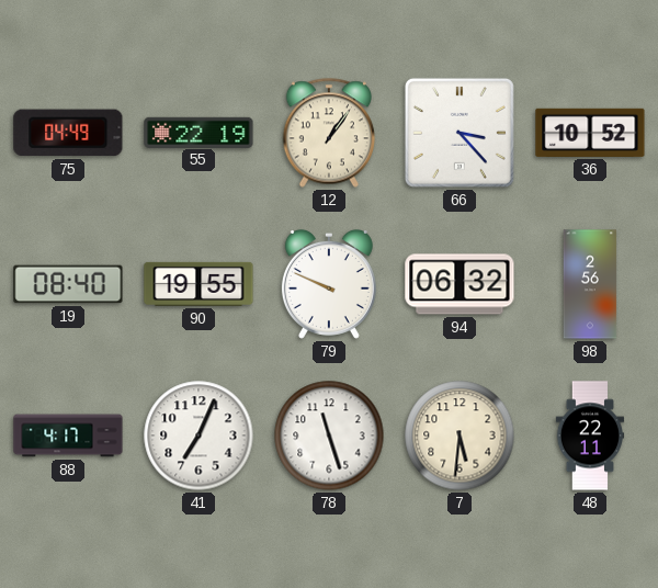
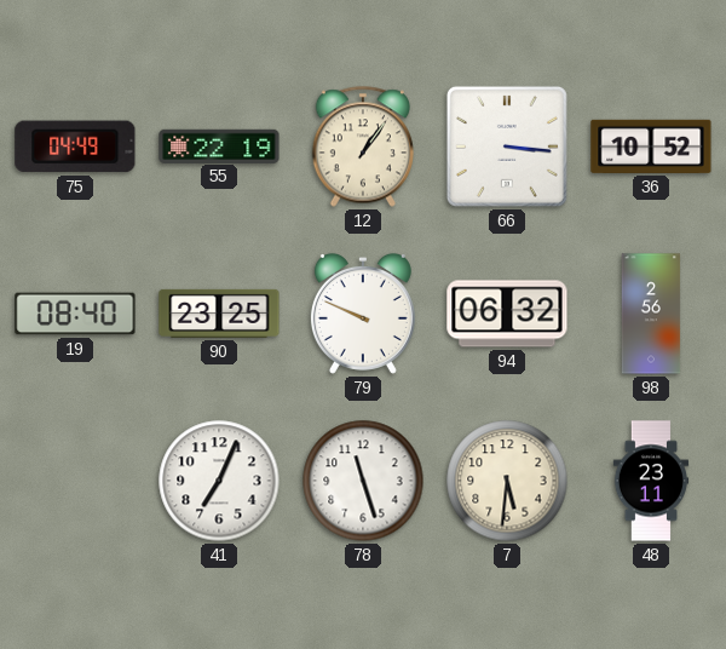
66: 3:23 -> 3:16
90: 19:55 -> 23:25
88: 4:17 -> none
48: 22:11 -> 23:11
